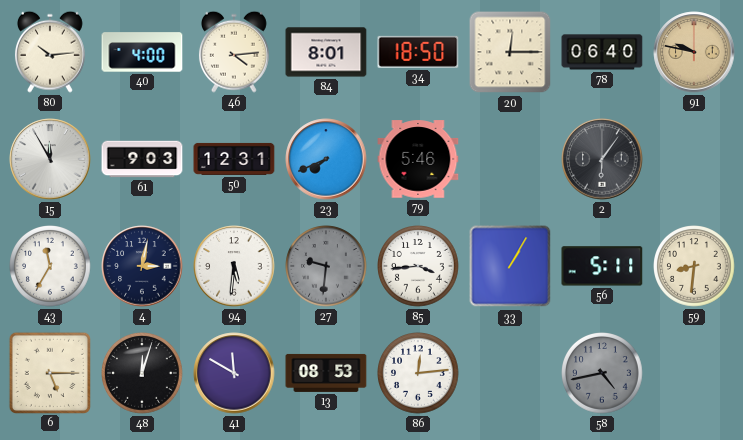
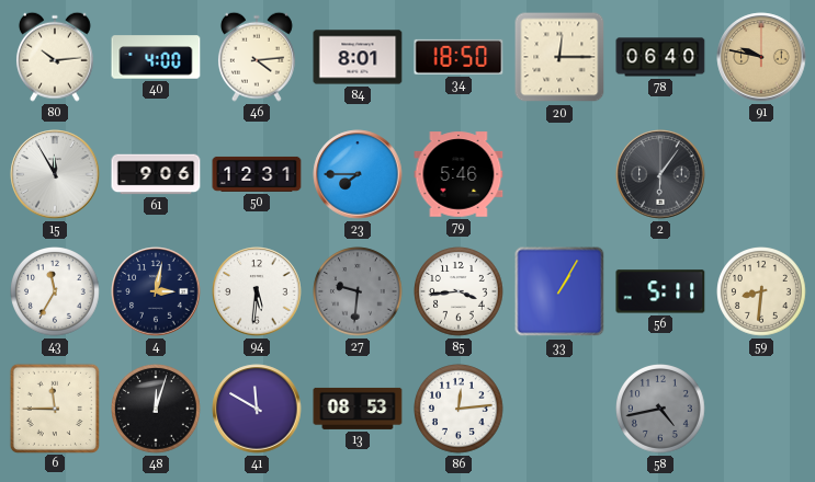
61: 9:03 -> 9:06
23: 7:41 -> 7:45
6: 5:15 -> 11:45
